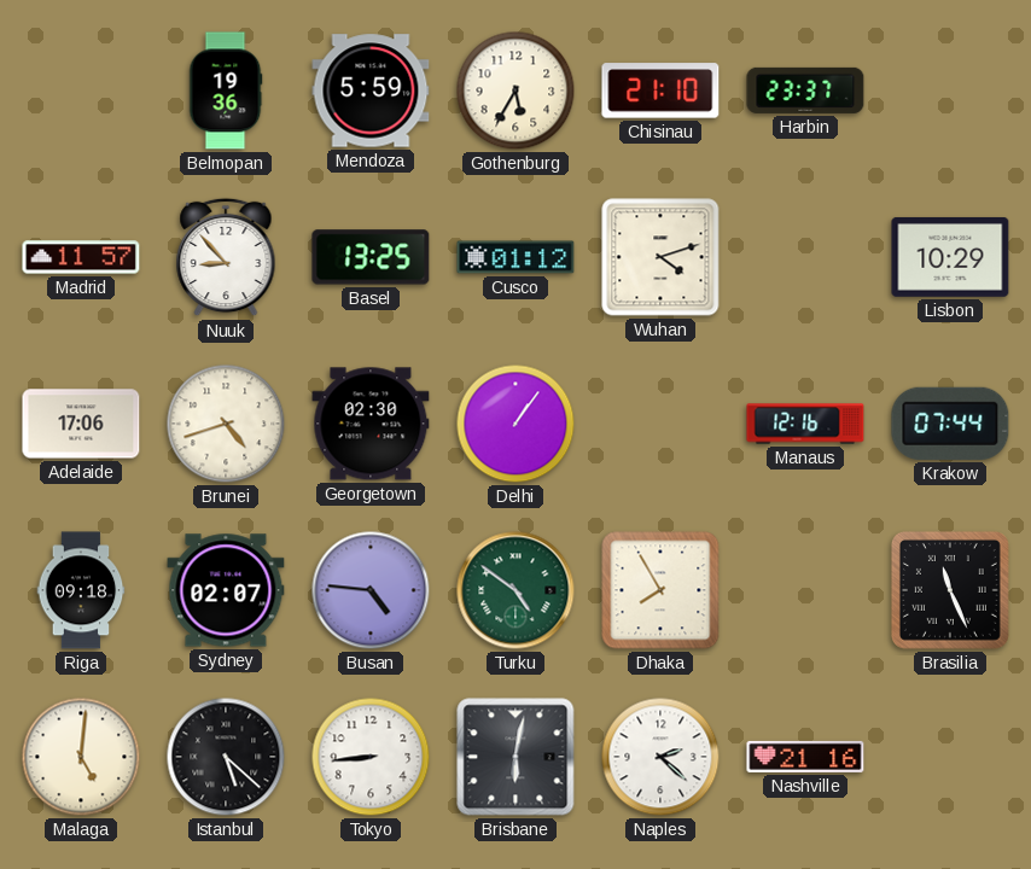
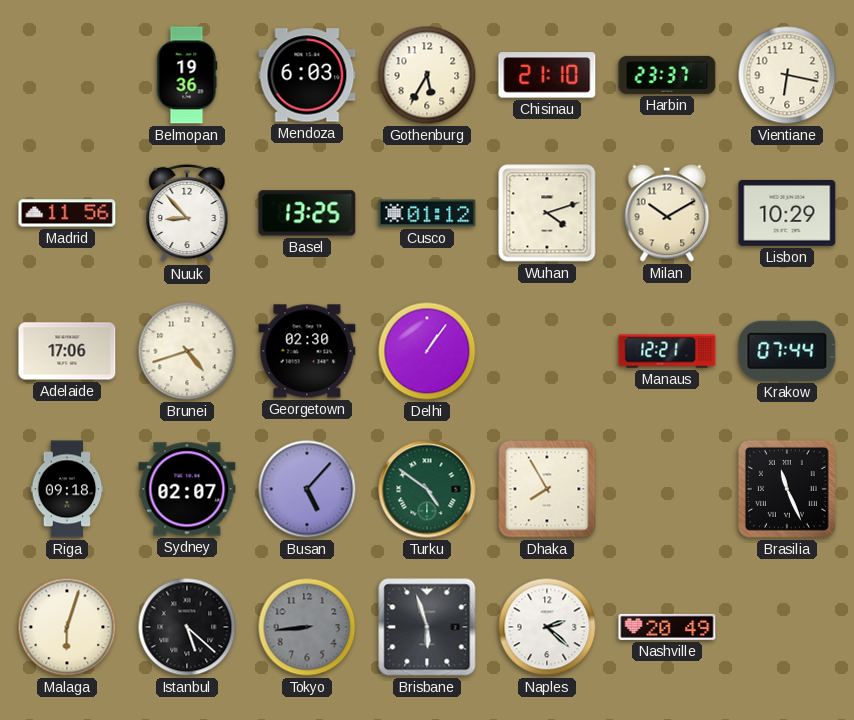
Mendoza: 5:59 -> 6:03
Vientiane: none -> 6:17
Madrid: 11:57 -> 11:56
Milan: none -> 10:10
Manaus: 12:16 -> 12:21
Busan: 4:46 -> 5:07
Malaga: 5:01 -> 6:03
Tokyo dial: white -> grey
Brisbane: 6:02 -> 5:57
Nashville: 21:16 -> 20:49
